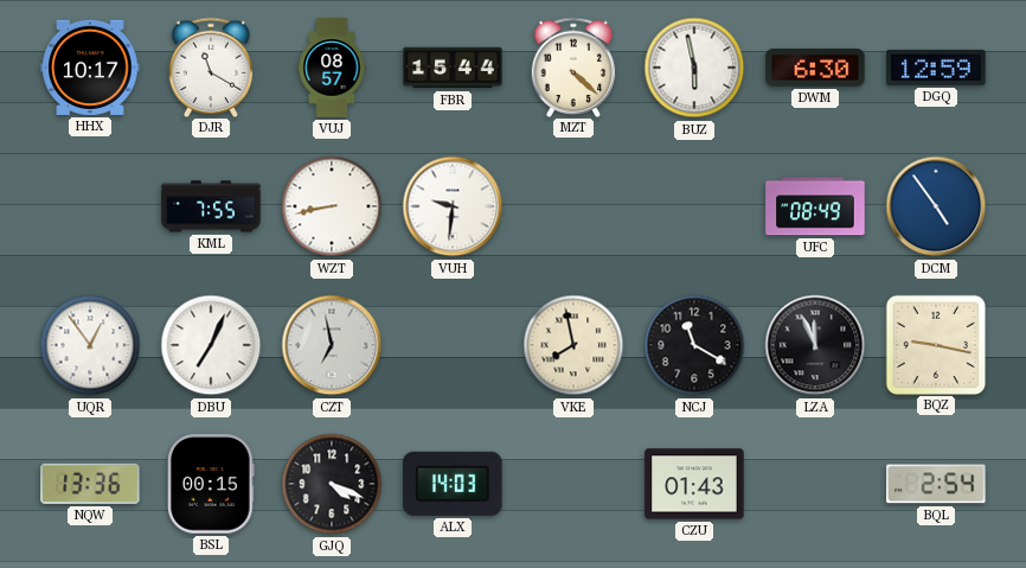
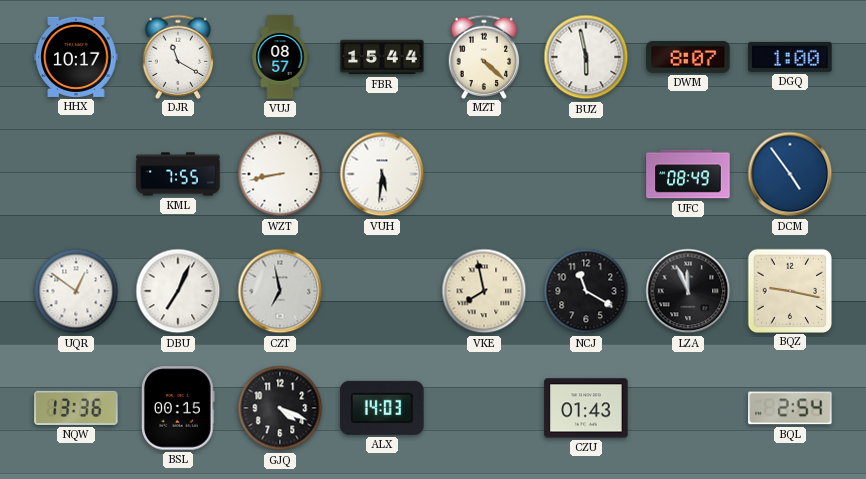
DWM: 6:30 -> 8:07
DGQ: 12:59 -> 1:00
VUH: 9:31 -> 5:31
UQR: 12:54 -> 12:51
